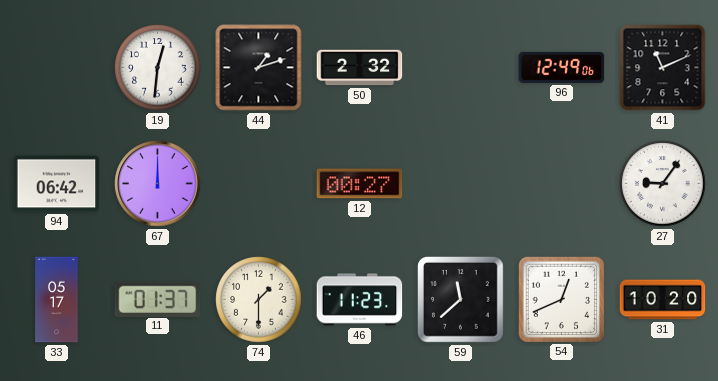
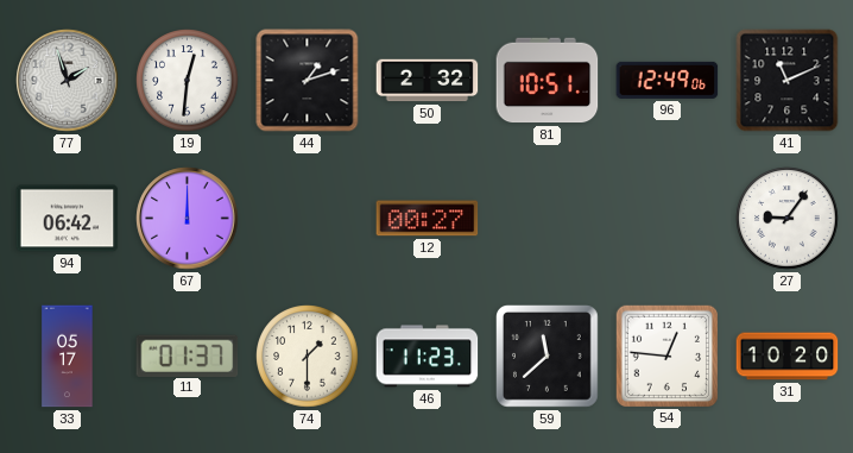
77: none -> 1:57
81: none -> 10:51
54: 12:41 -> 12:46
